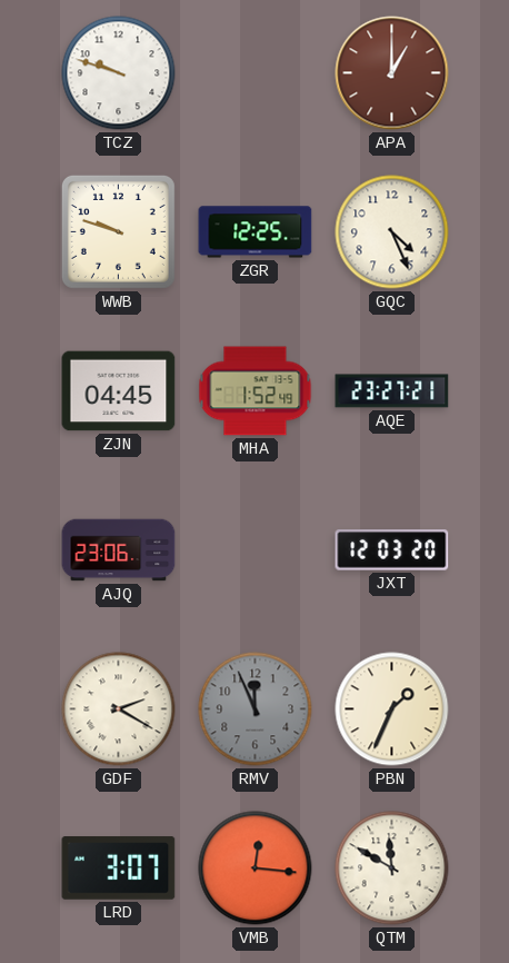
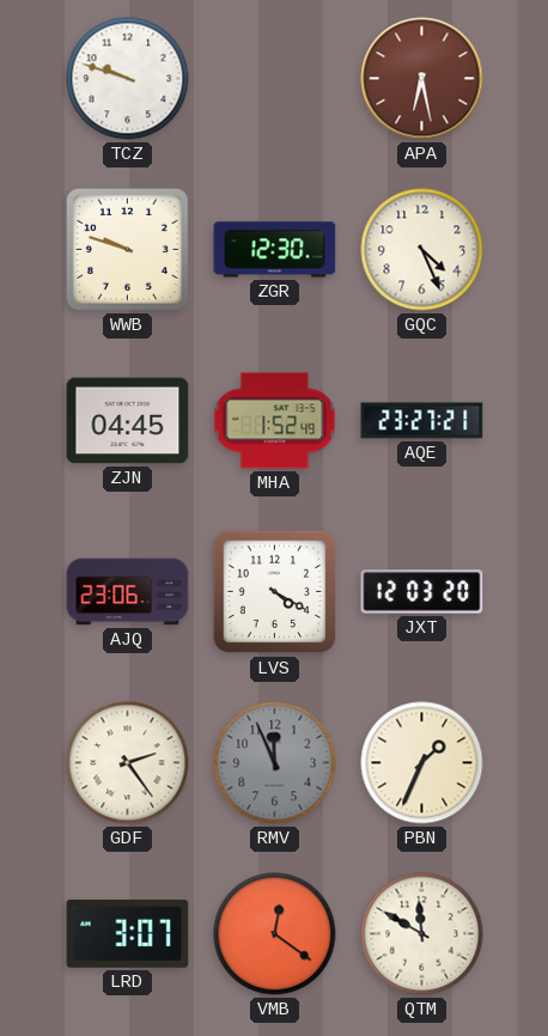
APA: 1:00 -> 6:28
ZGR: 12:25 -> 12:30
LVS: none -> 4:20
GDF: 2:20 -> 2:24
VMB: 12:16 -> 12:21
